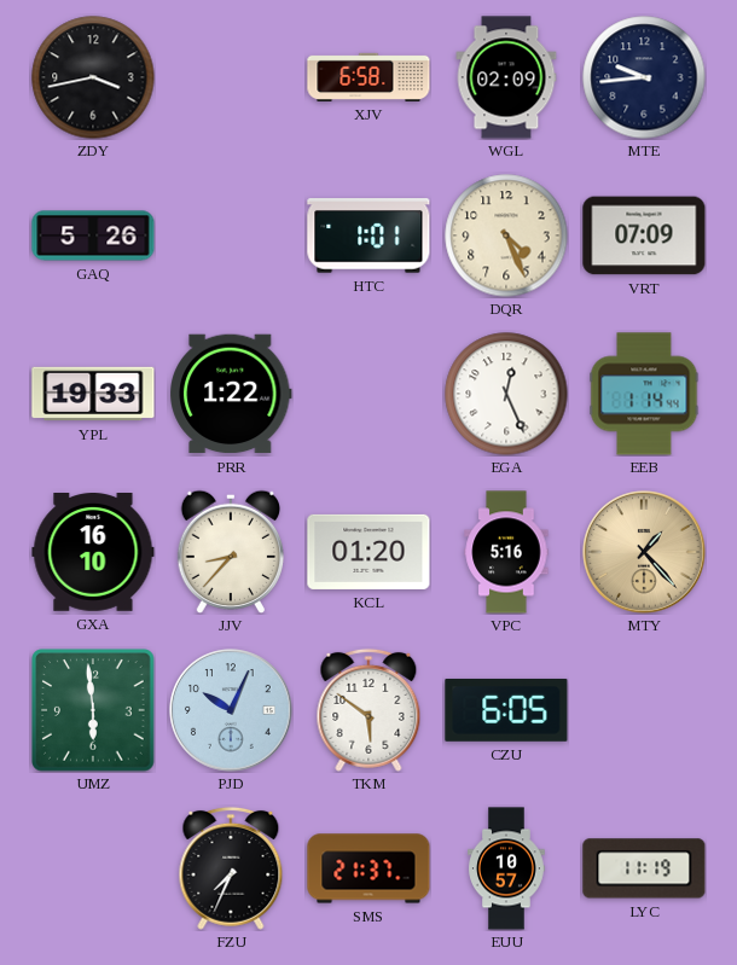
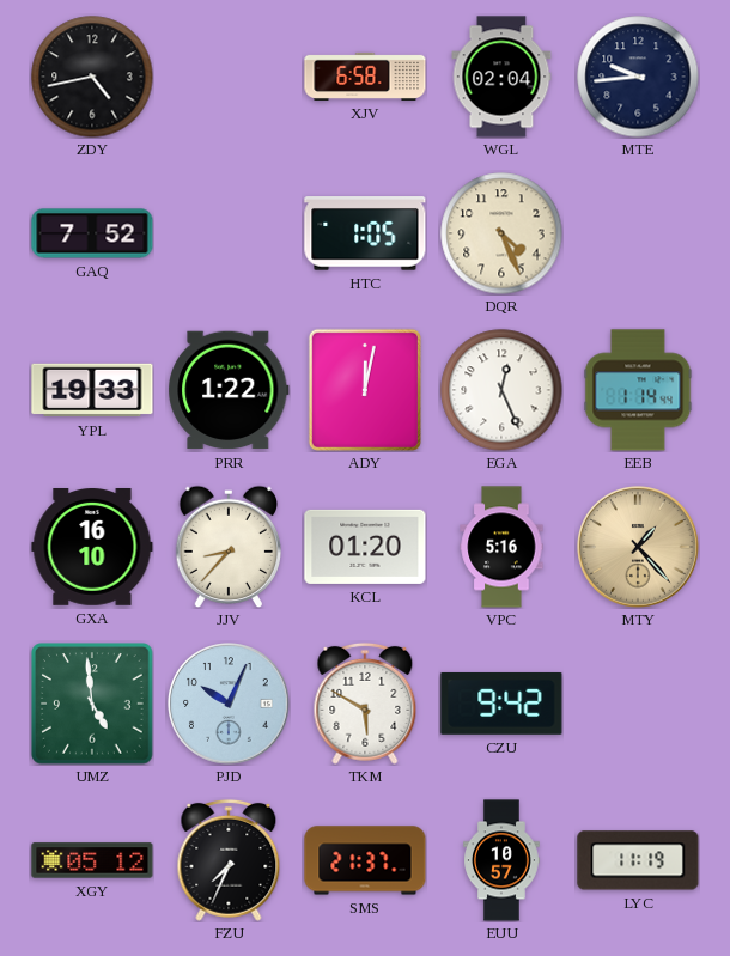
ZDY: 3:43 -> 4:43
WGL: 02:09 -> 02:04
GAQ: 5:26 -> 7:52
HTC: 1:01 -> 1:05
VRT: 07:09 -> none
ADY: none -> 12:02
UMZ: 5:59 -> 4:59
TKM: 5:51 -> 5:50
CZU: 6:05 -> 9:42
XGY: none -> 05:12
